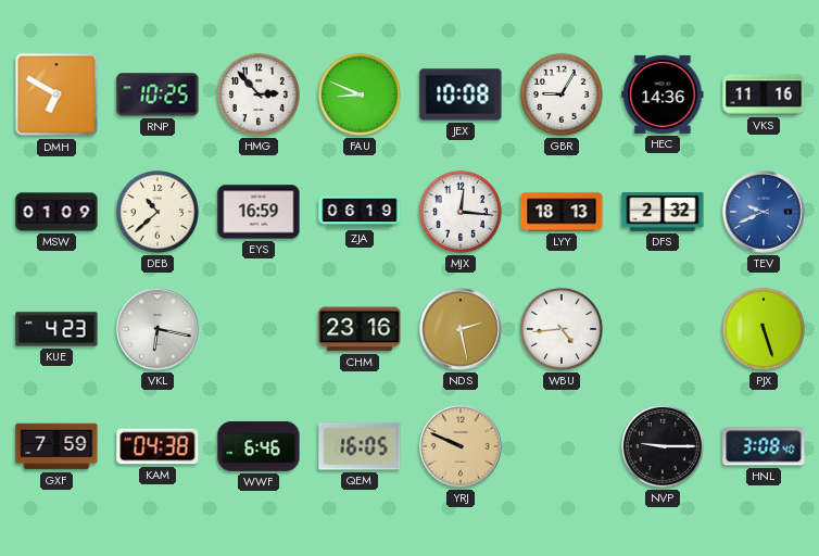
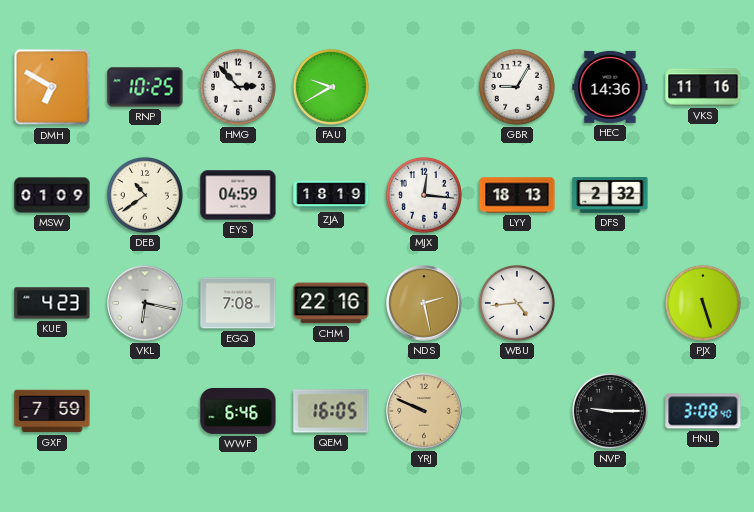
FAU: 8:49 -> 9:40
JEX: 10:08 -> none
DEB: 10:38 -> 10:39
EYS: 16:59 -> 04:59
ZJA: 06:19 -> 18:19
TEV: 9:41 -> none
EGQ: none -> 7:08
CHM: 23:16 -> 22:16
KAM: 04:38 -> none
